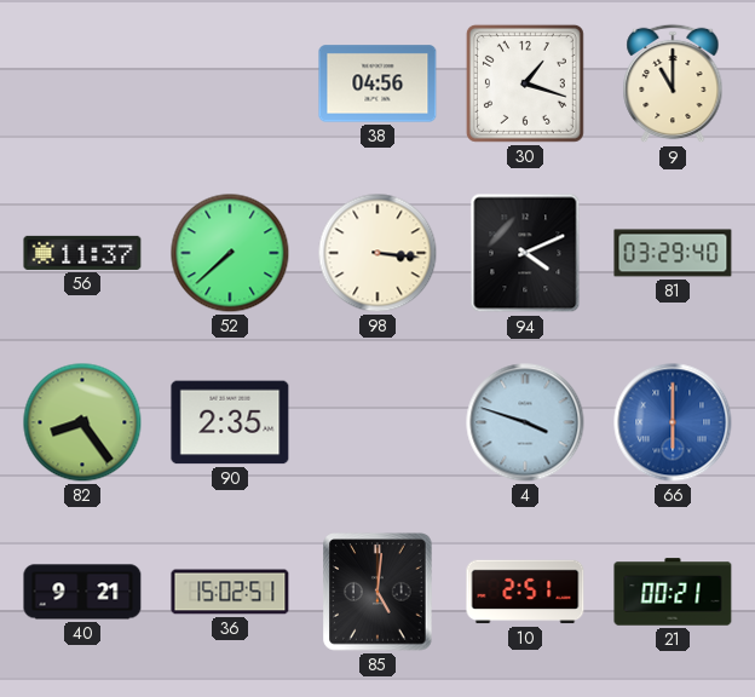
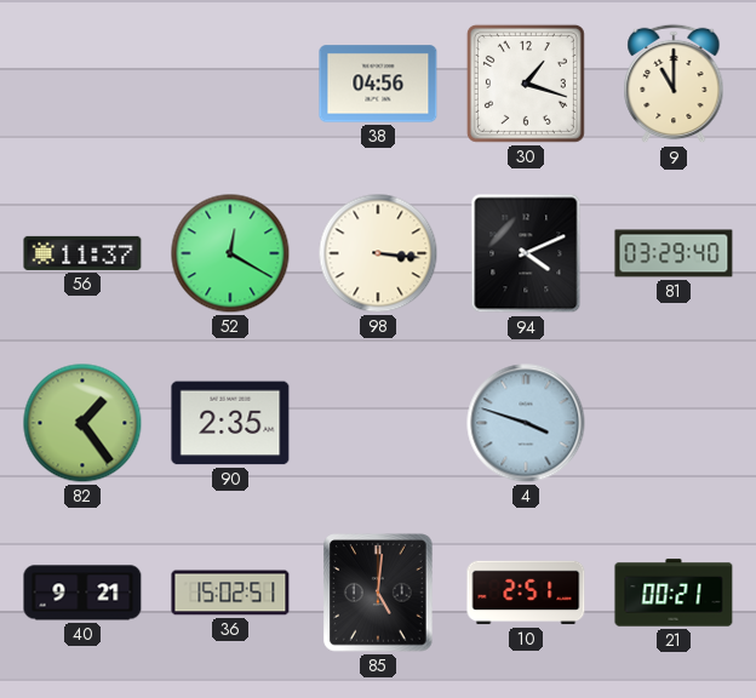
52: 7:38 -> 12:20
82: 8:24 -> 1:24
66: 6:00 -> none
